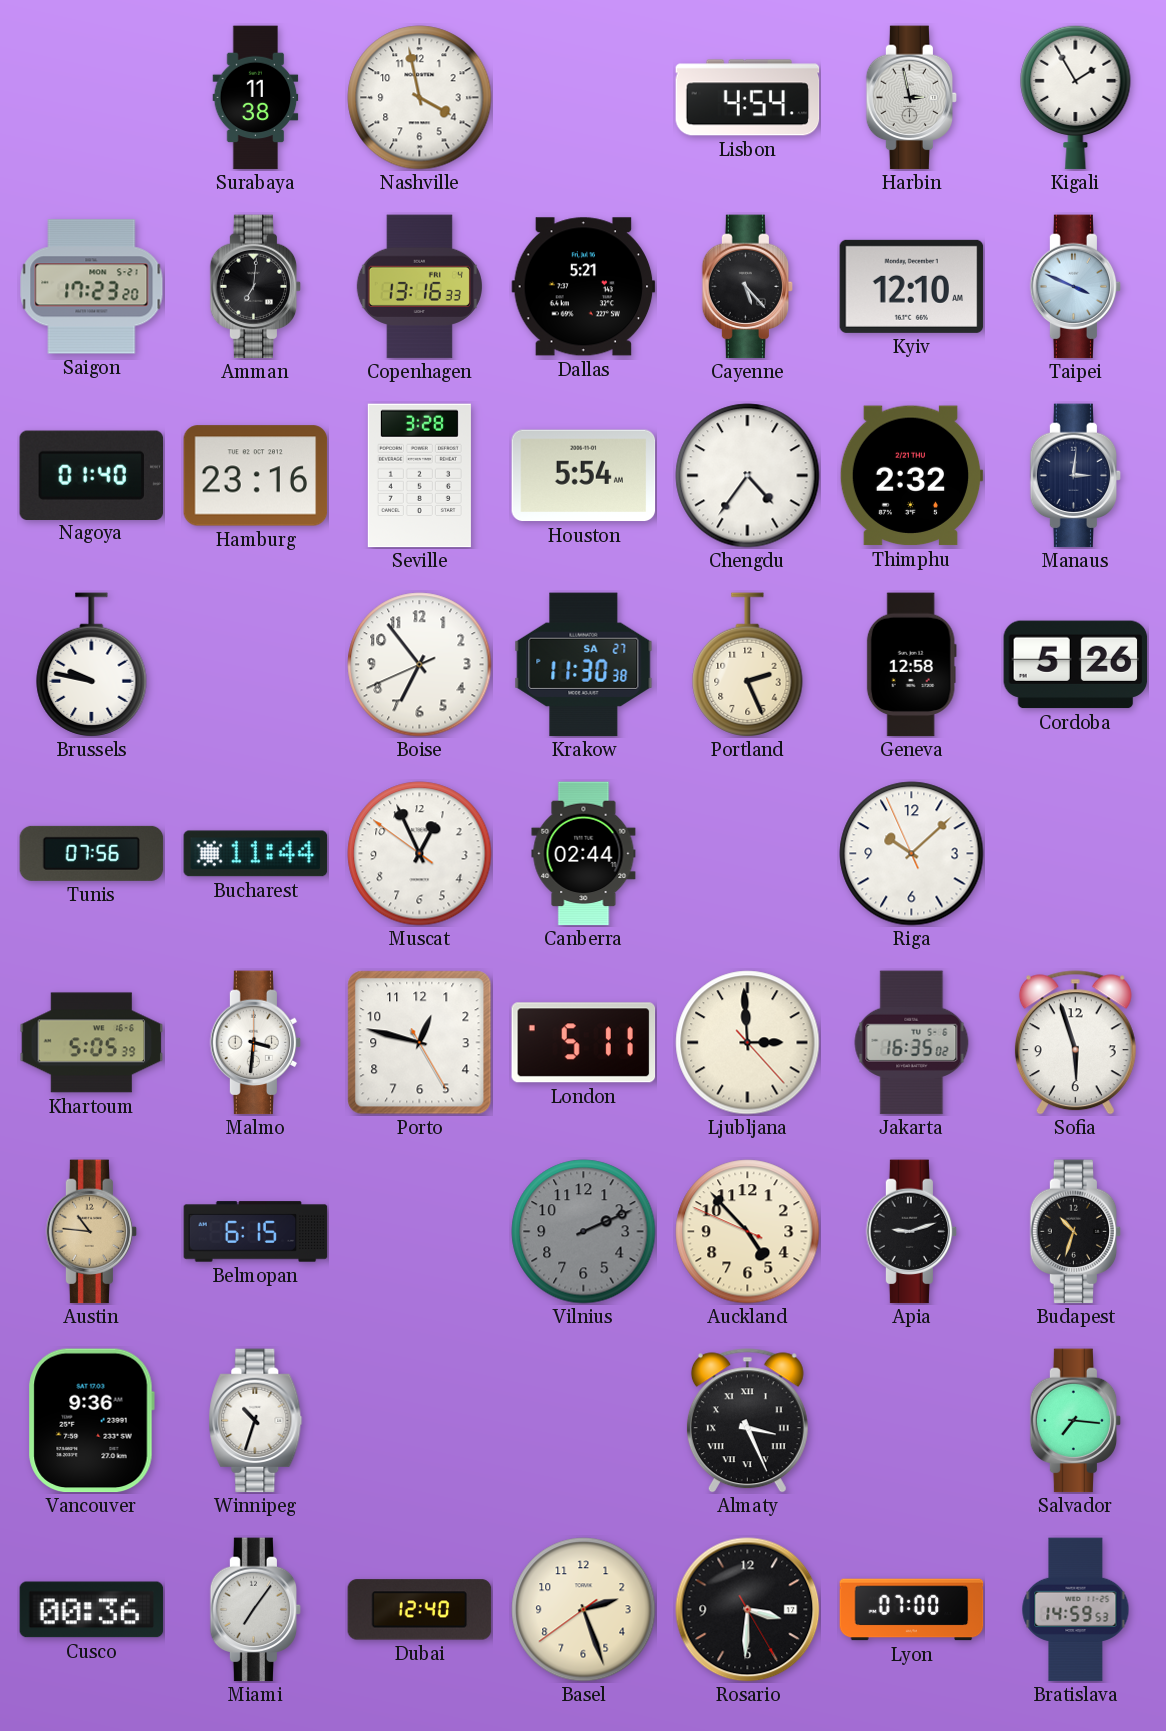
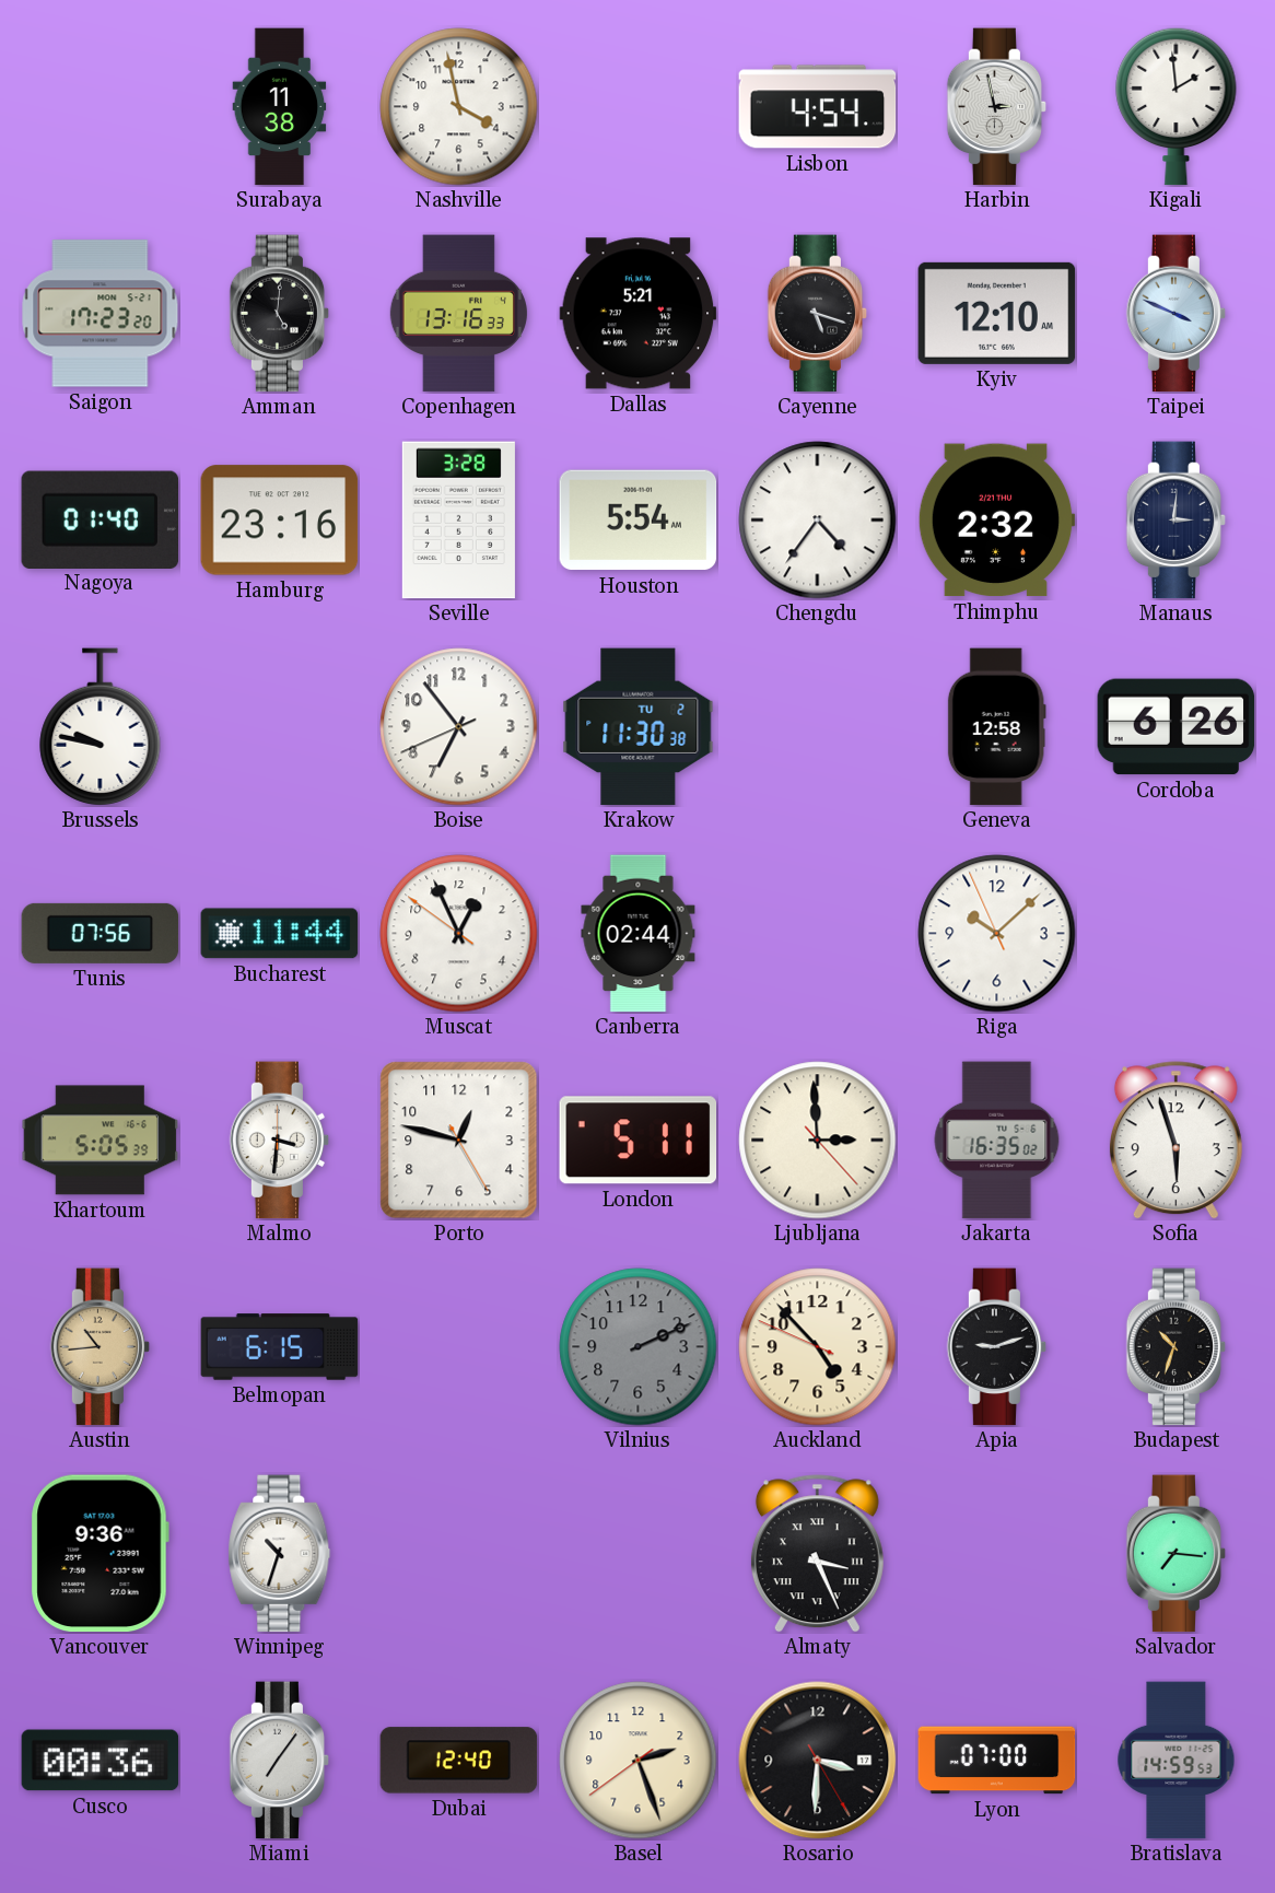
Kigali: 1:55 -> 1:59
Amman: 7:01 -> 5:01
Cayenne: 5:23 -> 5:18
Krakow date: SA 27 -> TU 2
Portland: 2:26 -> none
Cordoba: 5:26 -> 6:26
Austin: 10:46 -> 10:44
